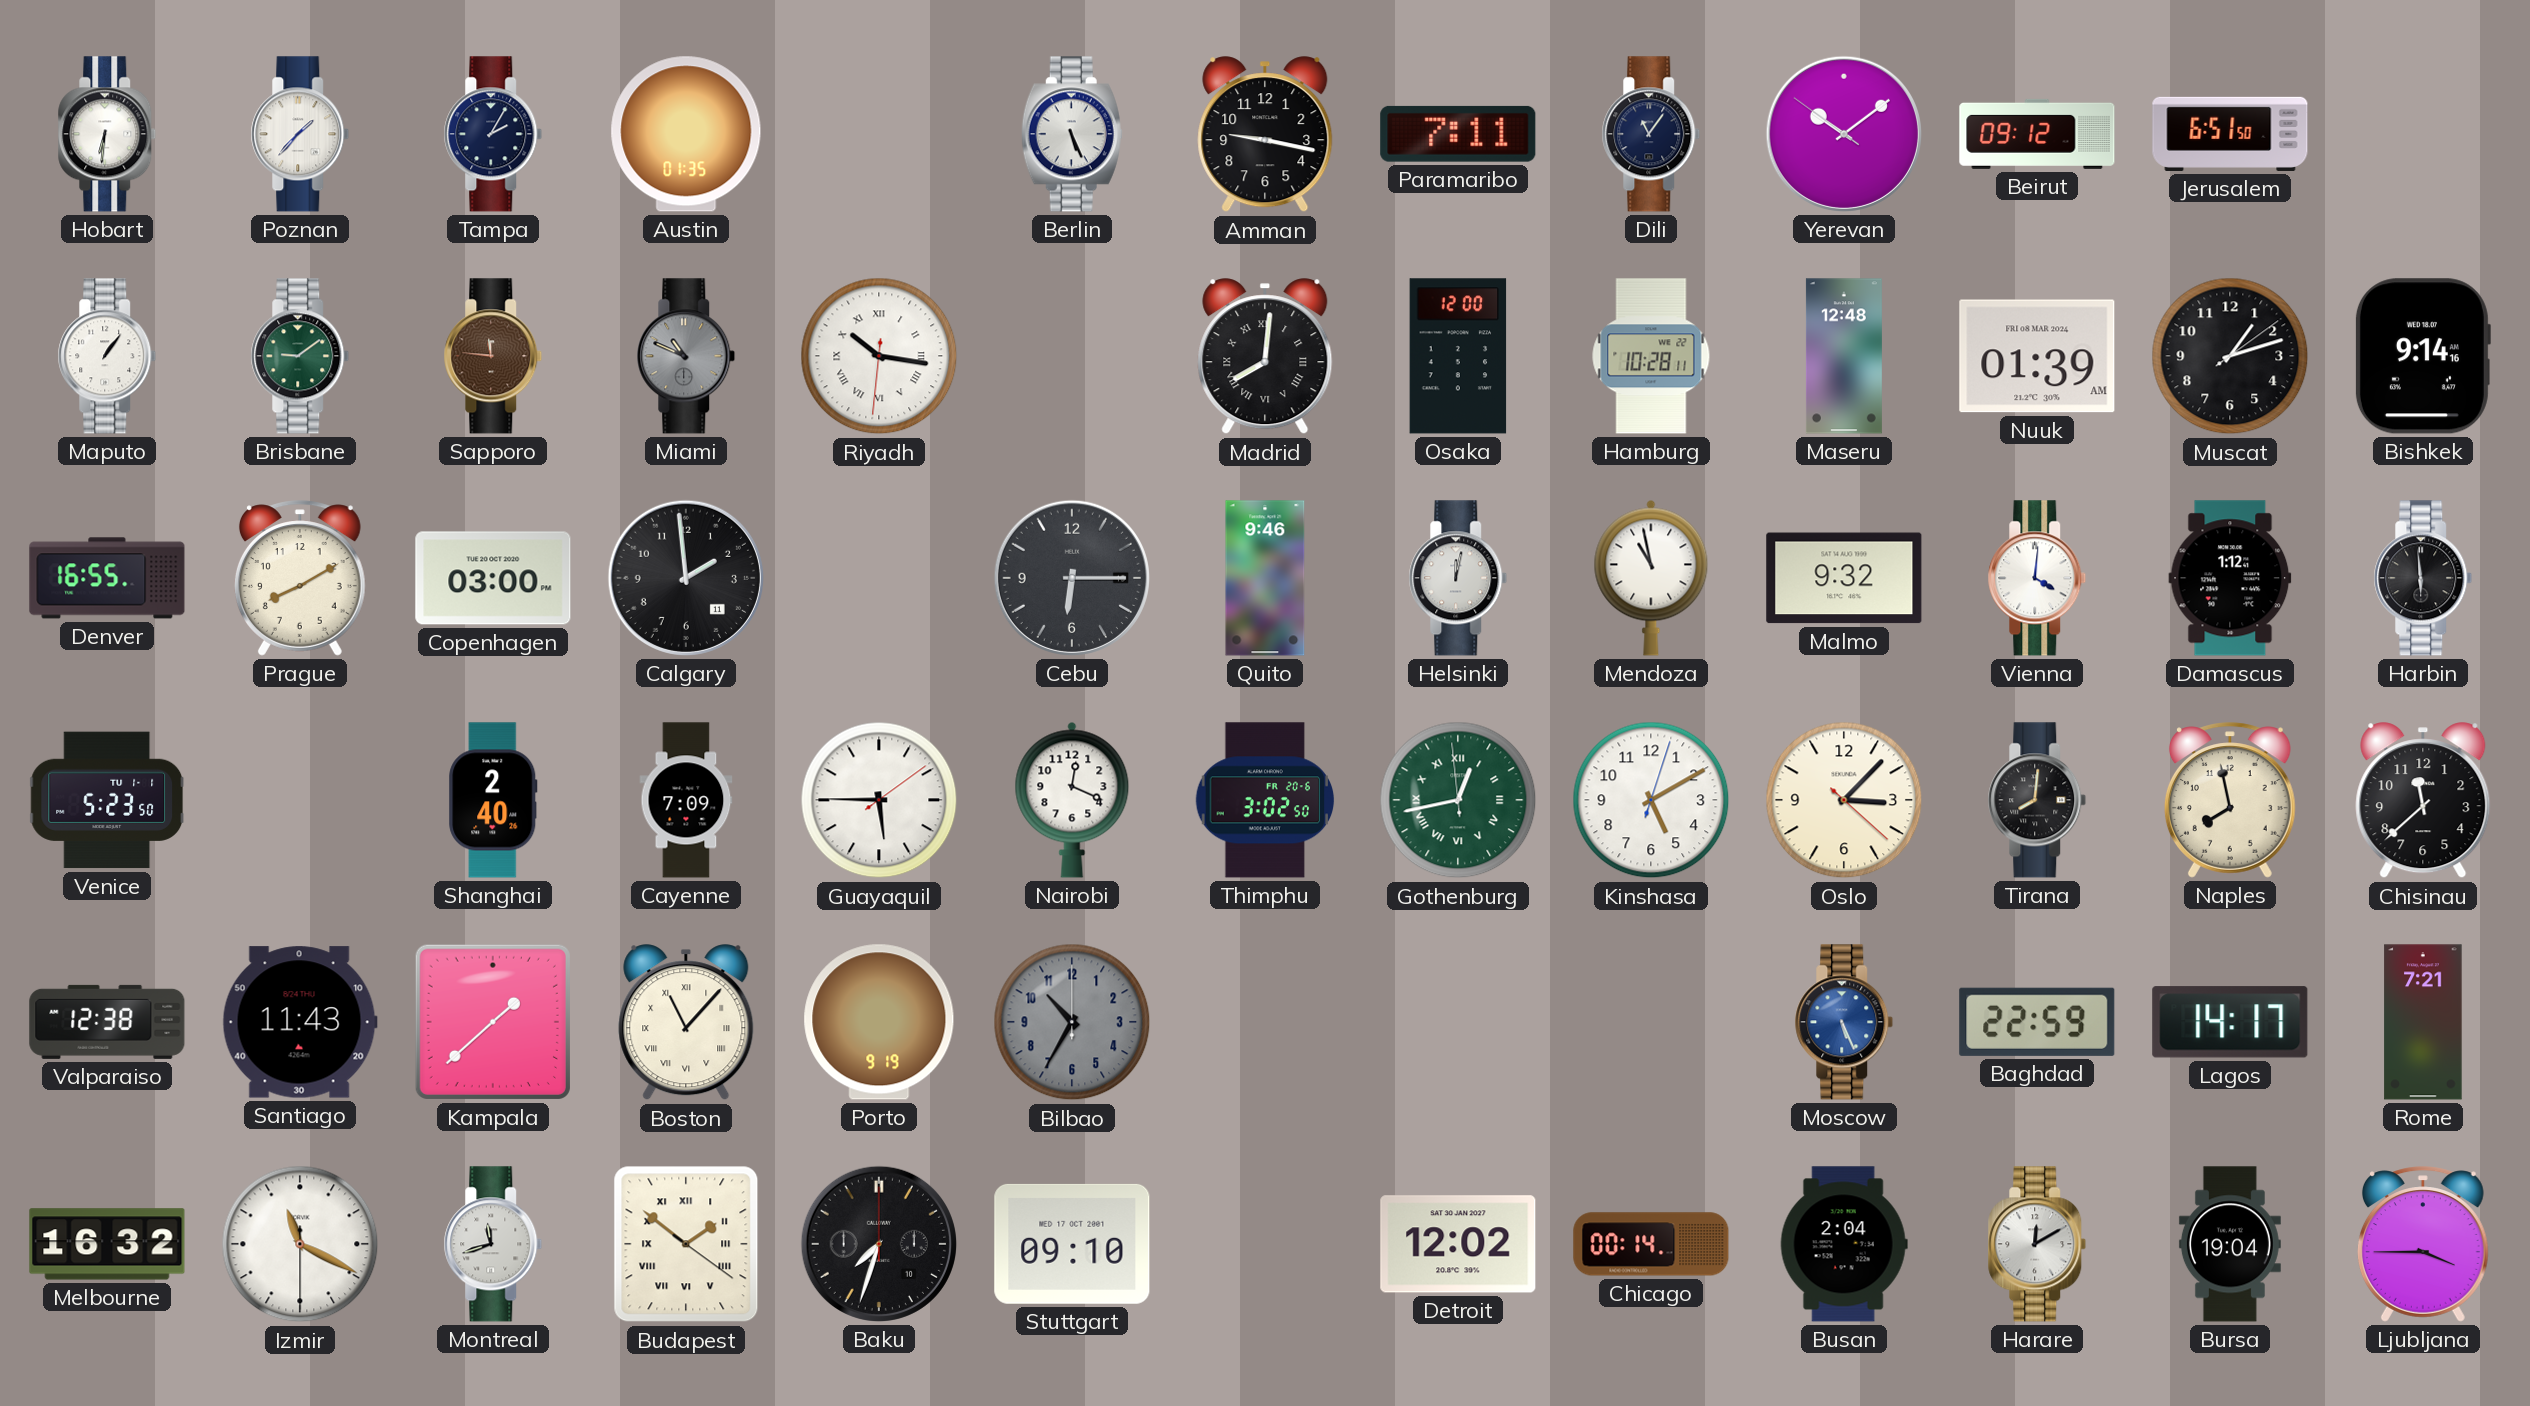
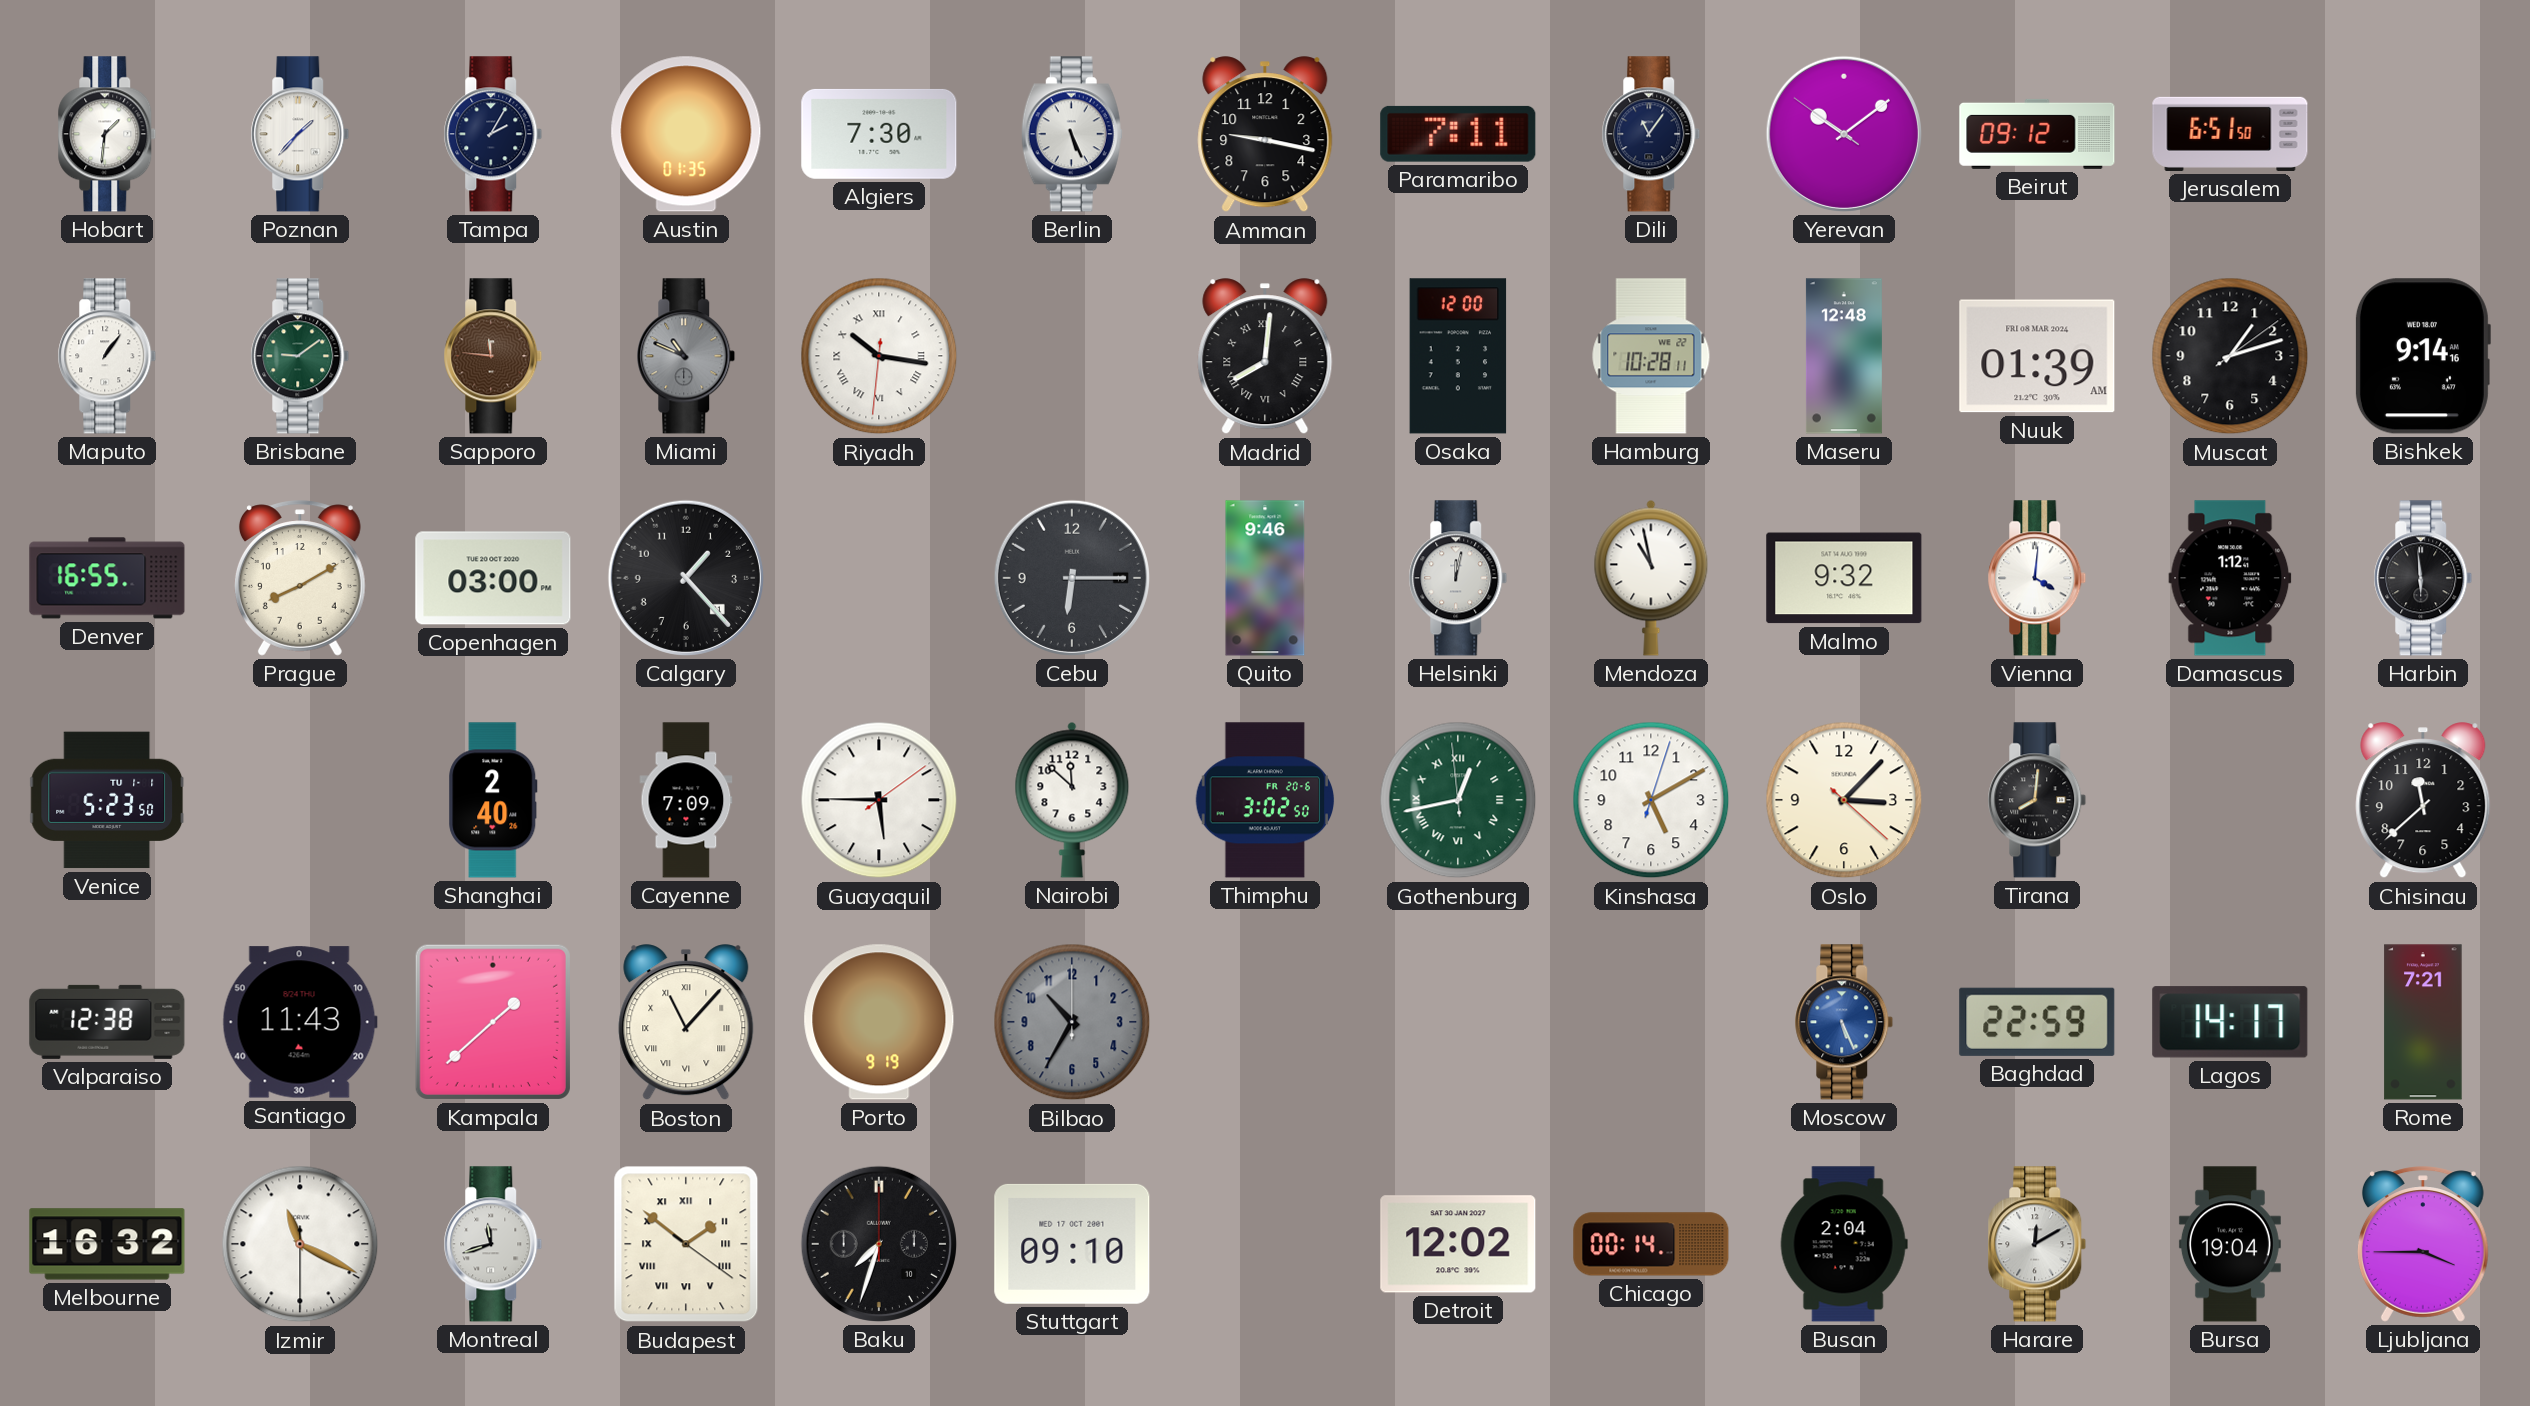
Hobart: 6:31 -> 1:31
Algiers: none -> 7:30
Calgary: 1:59 -> 1:23
Nairobi: 12:19 -> 11:52
Naples: 7:58 -> none
